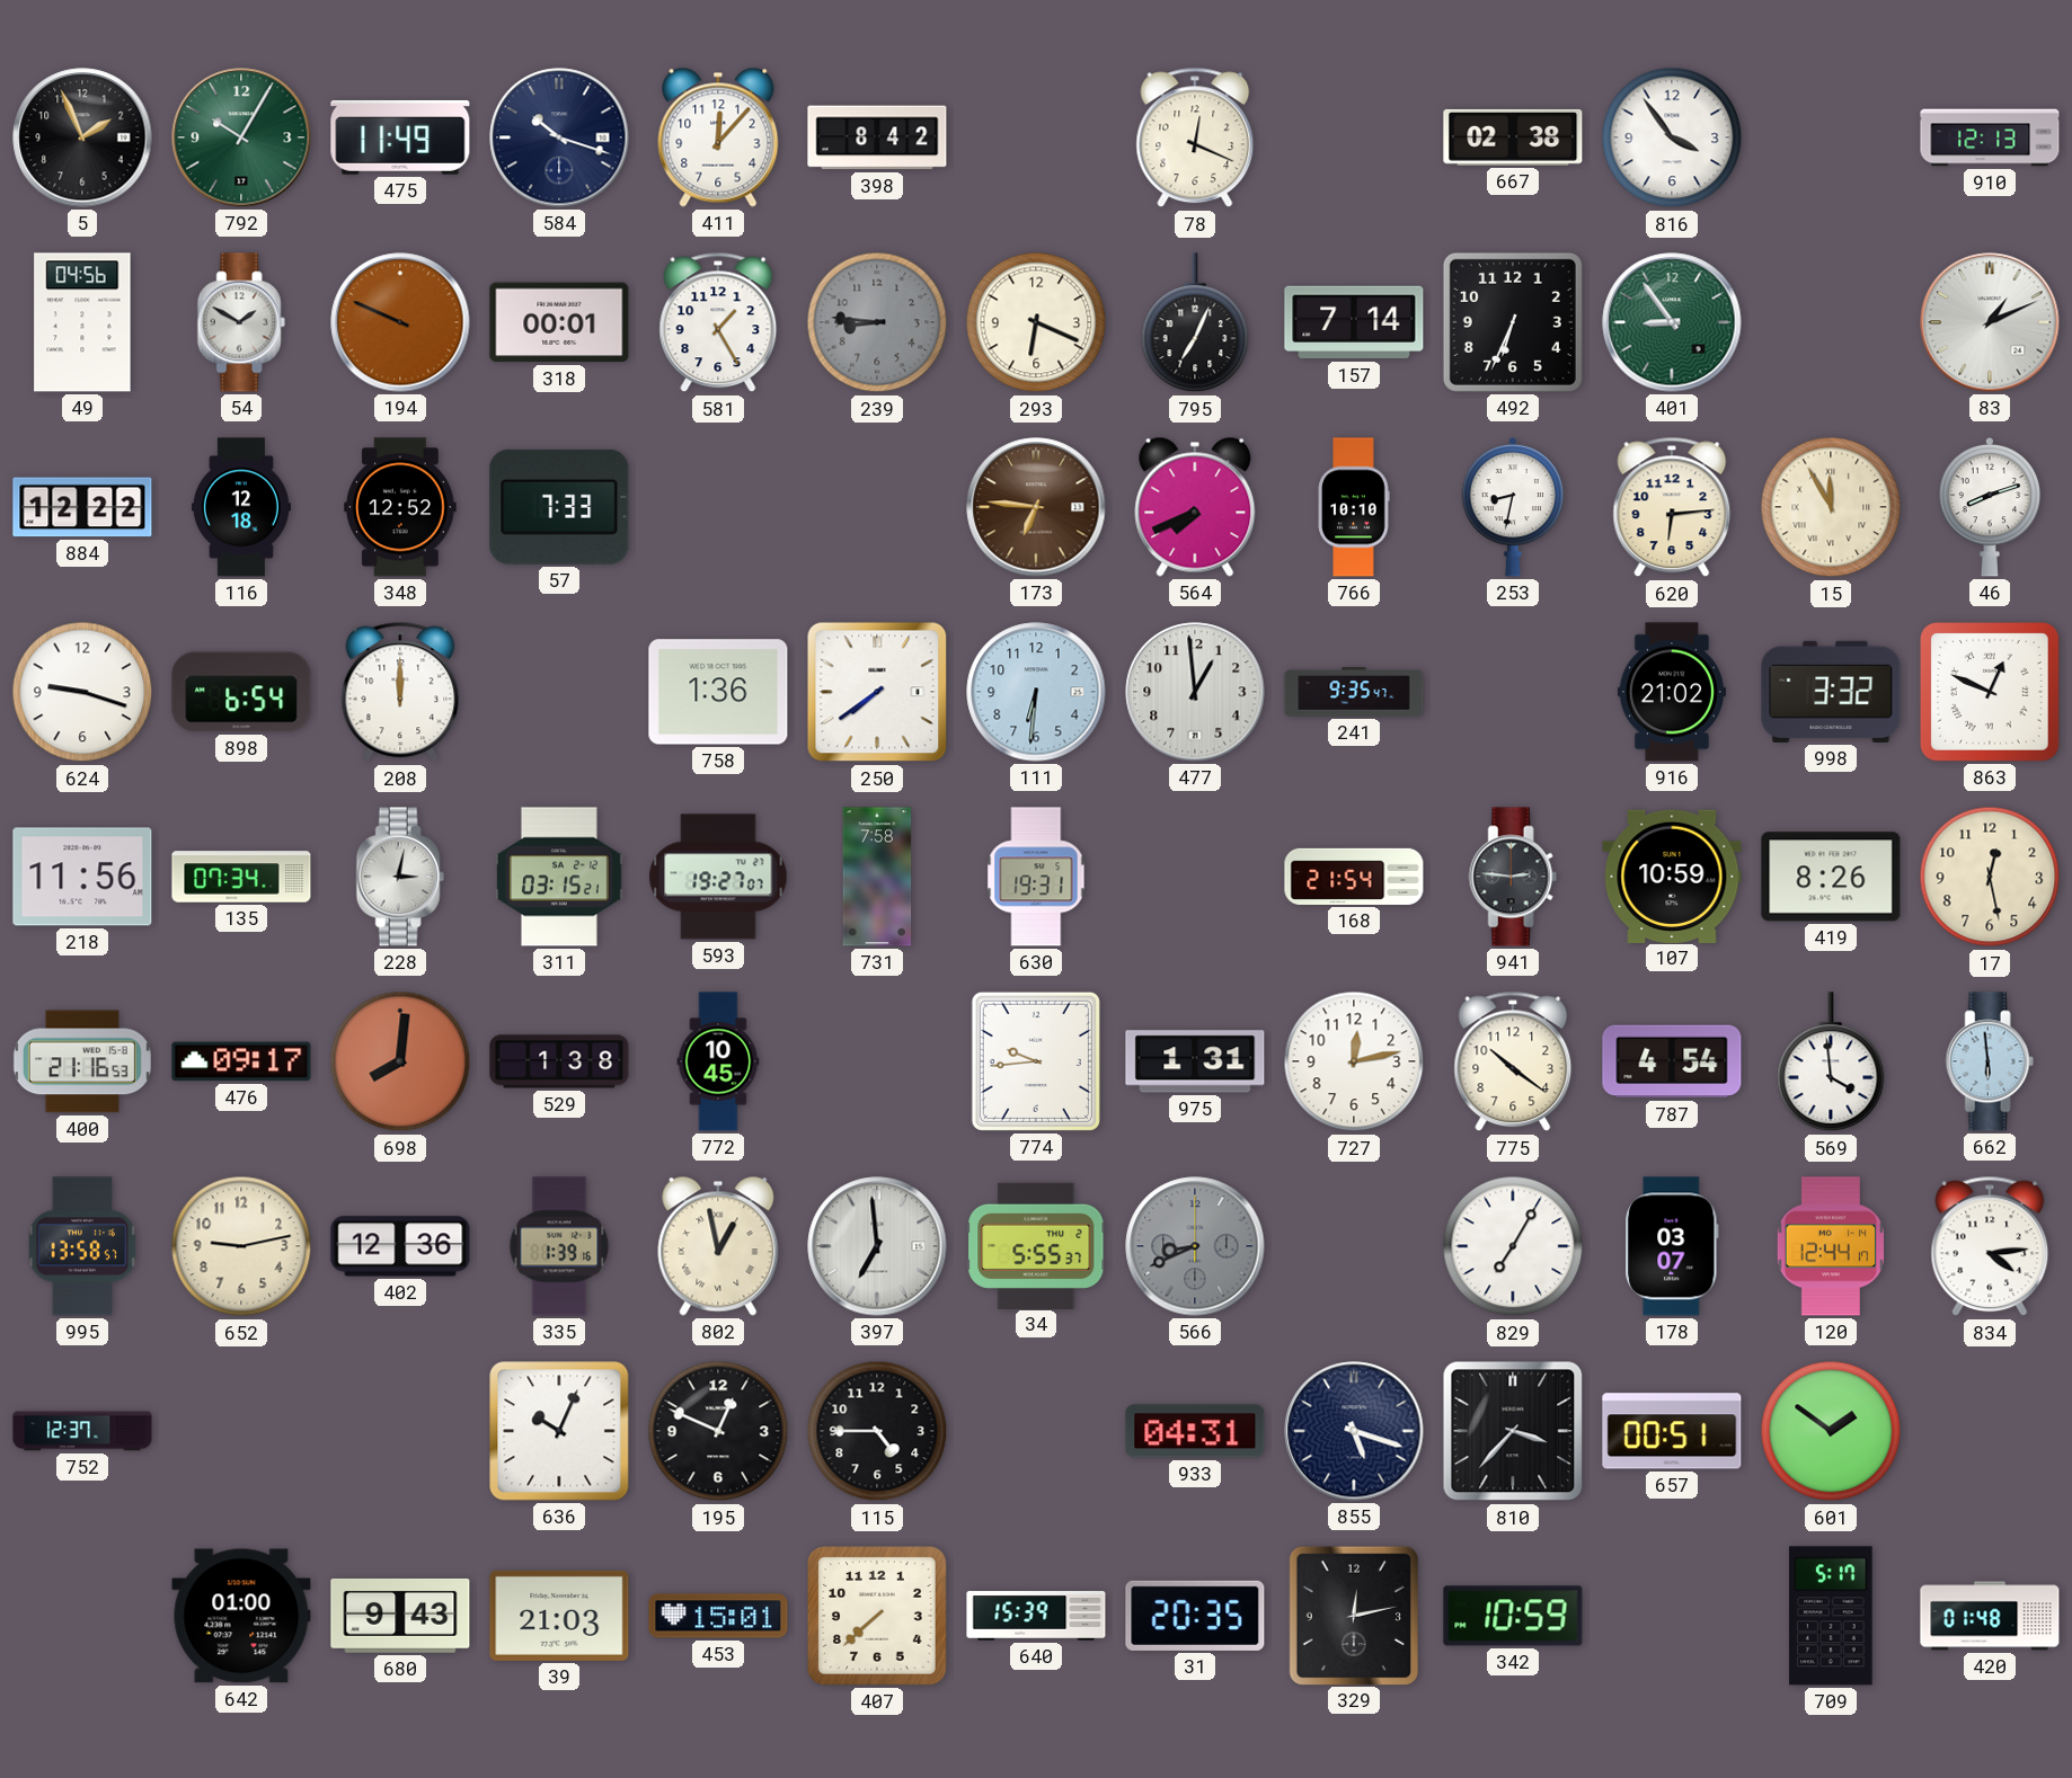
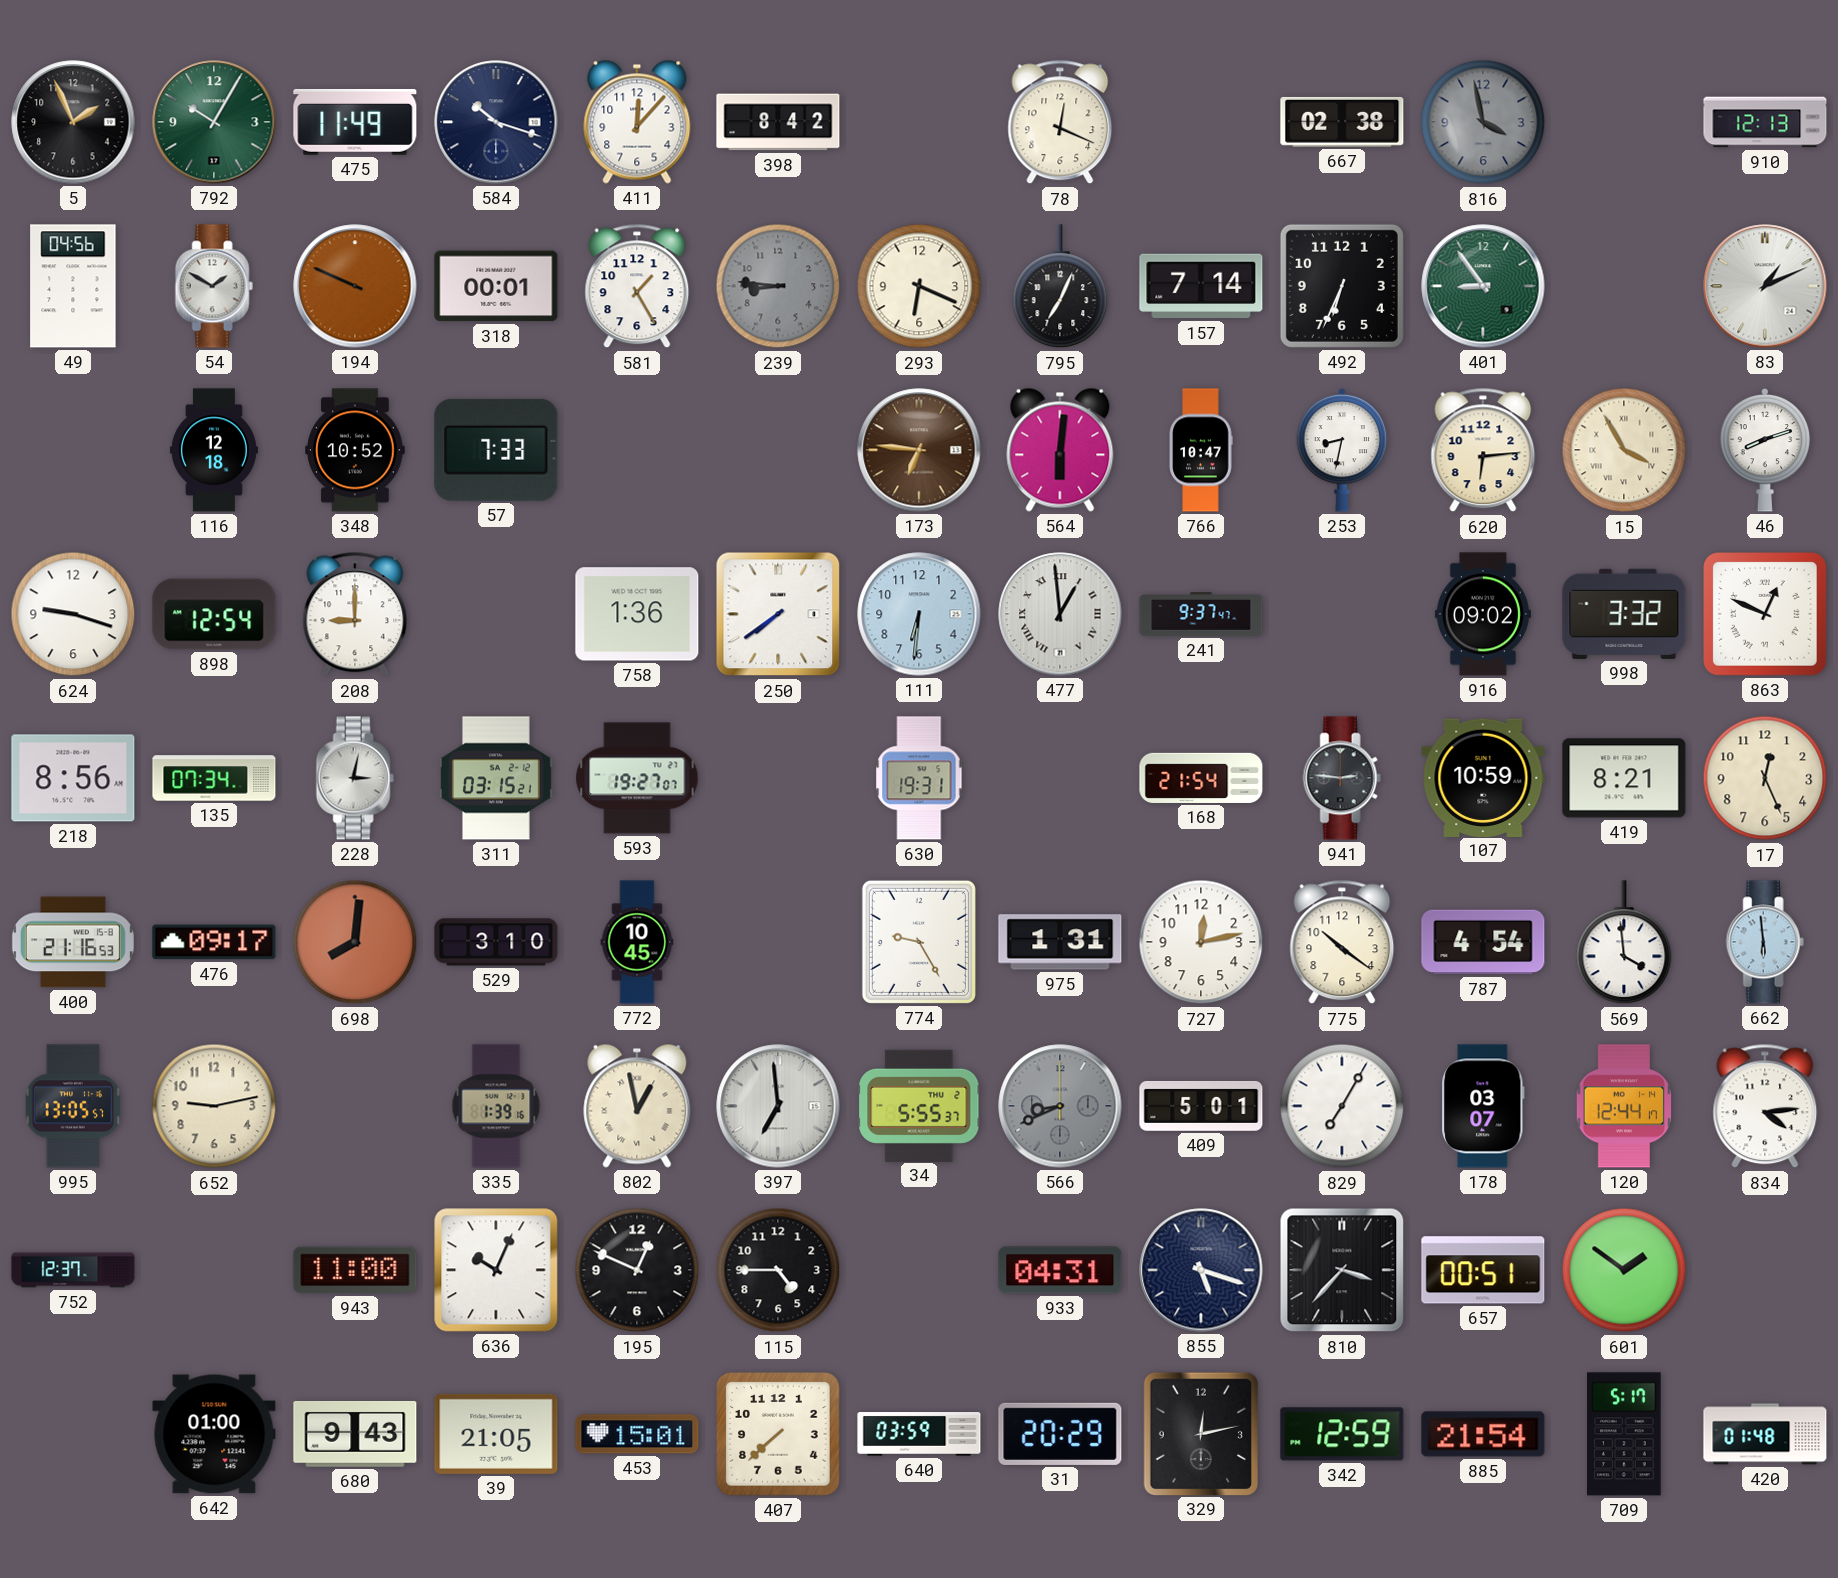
816: 3:54 -> 3:58
816 dial: white -> grey
884: 12:22 -> none
348: 12:52 -> 10:52
564: 7:41 -> 6:01
766: 10:10 -> 10:47
15: 11:55 -> 3:55
898: 6:54 -> 12:54
208: 12:00 -> 9:00
477 numerals: Arabic -> Roman
241: 9:35 -> 9:37
916: 21:02 -> 09:02
218: 11:56 -> 8:56
731: 7:58 -> none
419: 8:26 -> 8:21
17: 12:28 -> 12:26
529: 1:38 -> 3:10
774: 9:44 -> 9:25
995: 13:58 -> 13:05
402: 12:36 -> none
409: none -> 5:01
943: none -> 11:00
39: 21:03 -> 21:05
640: 15:39 -> 03:59
31: 20:35 -> 20:29
342: 10:59 -> 12:59
885: none -> 21:54
